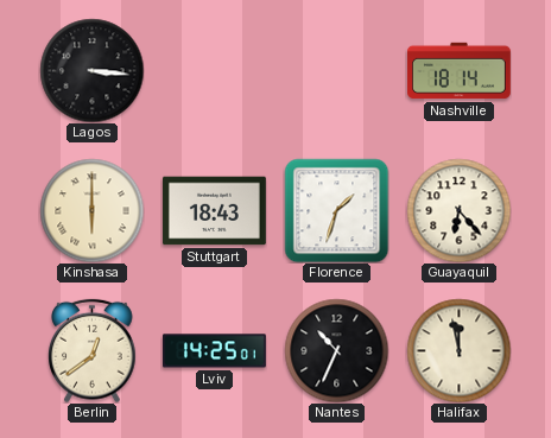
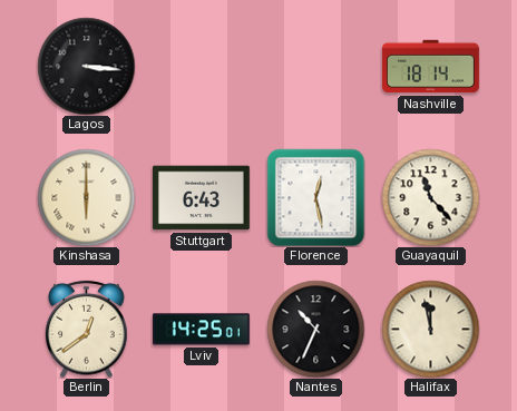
Stuttgart: 18:43 -> 6:43
Florence: 1:33 -> 12:28
Guayaquil: 6:23 -> 11:23
